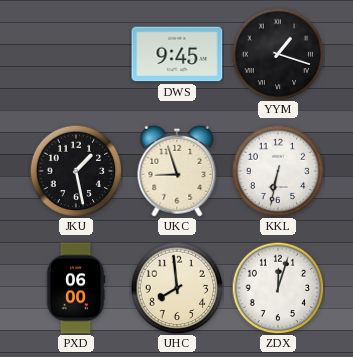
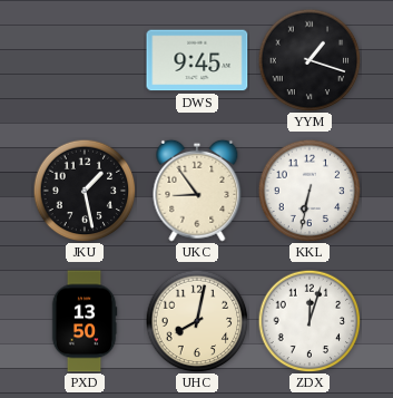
UKC: 8:57 -> 8:54
PXD: 06:00 -> 13:50
UHC: 7:59 -> 8:02
